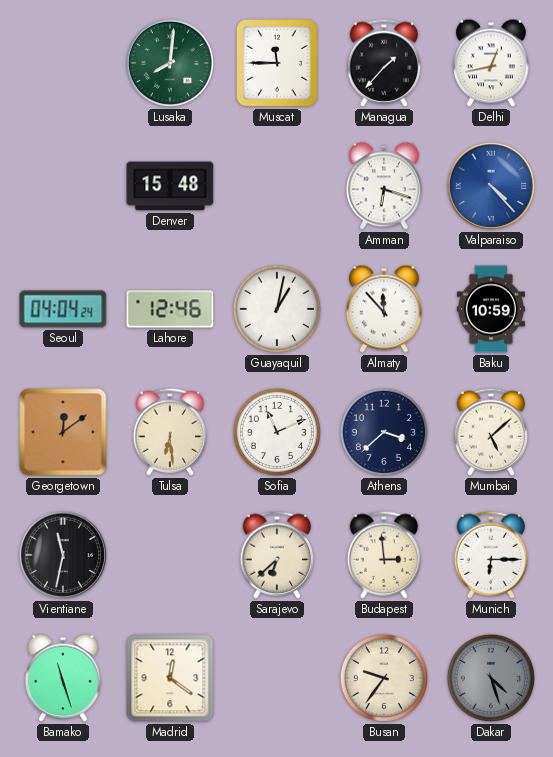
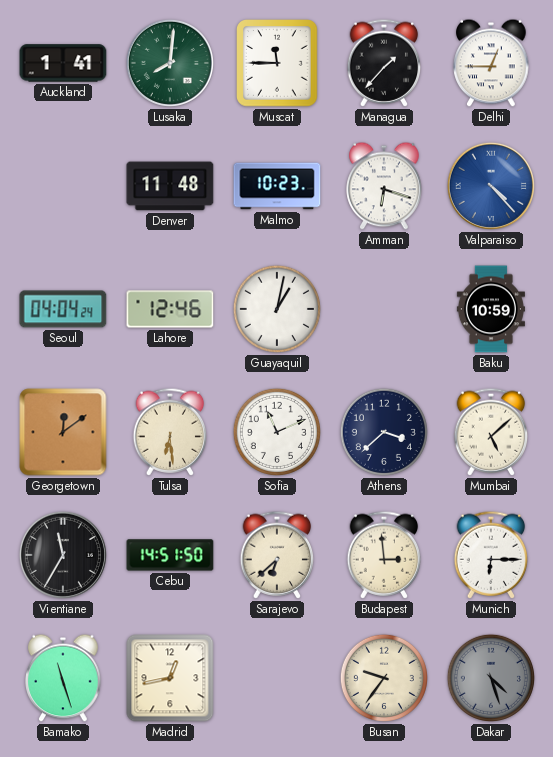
Auckland: none -> 1:41
Delhi: 12:43 -> 12:45
Denver: 15:48 -> 11:48
Malmo: none -> 10:23
Almaty: 11:53 -> none
Vientiane: 11:32 -> 11:35
Cebu: none -> 14:51
Madrid: 12:21 -> 12:43
